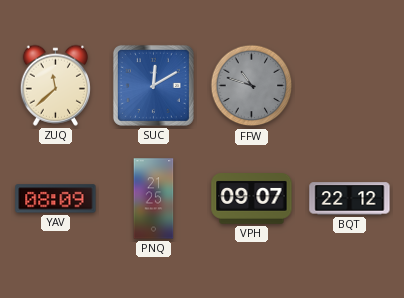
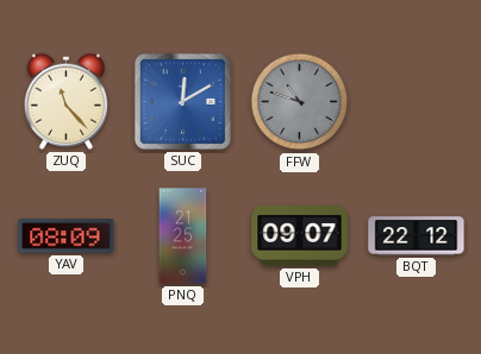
ZUQ: 11:38 -> 11:23
